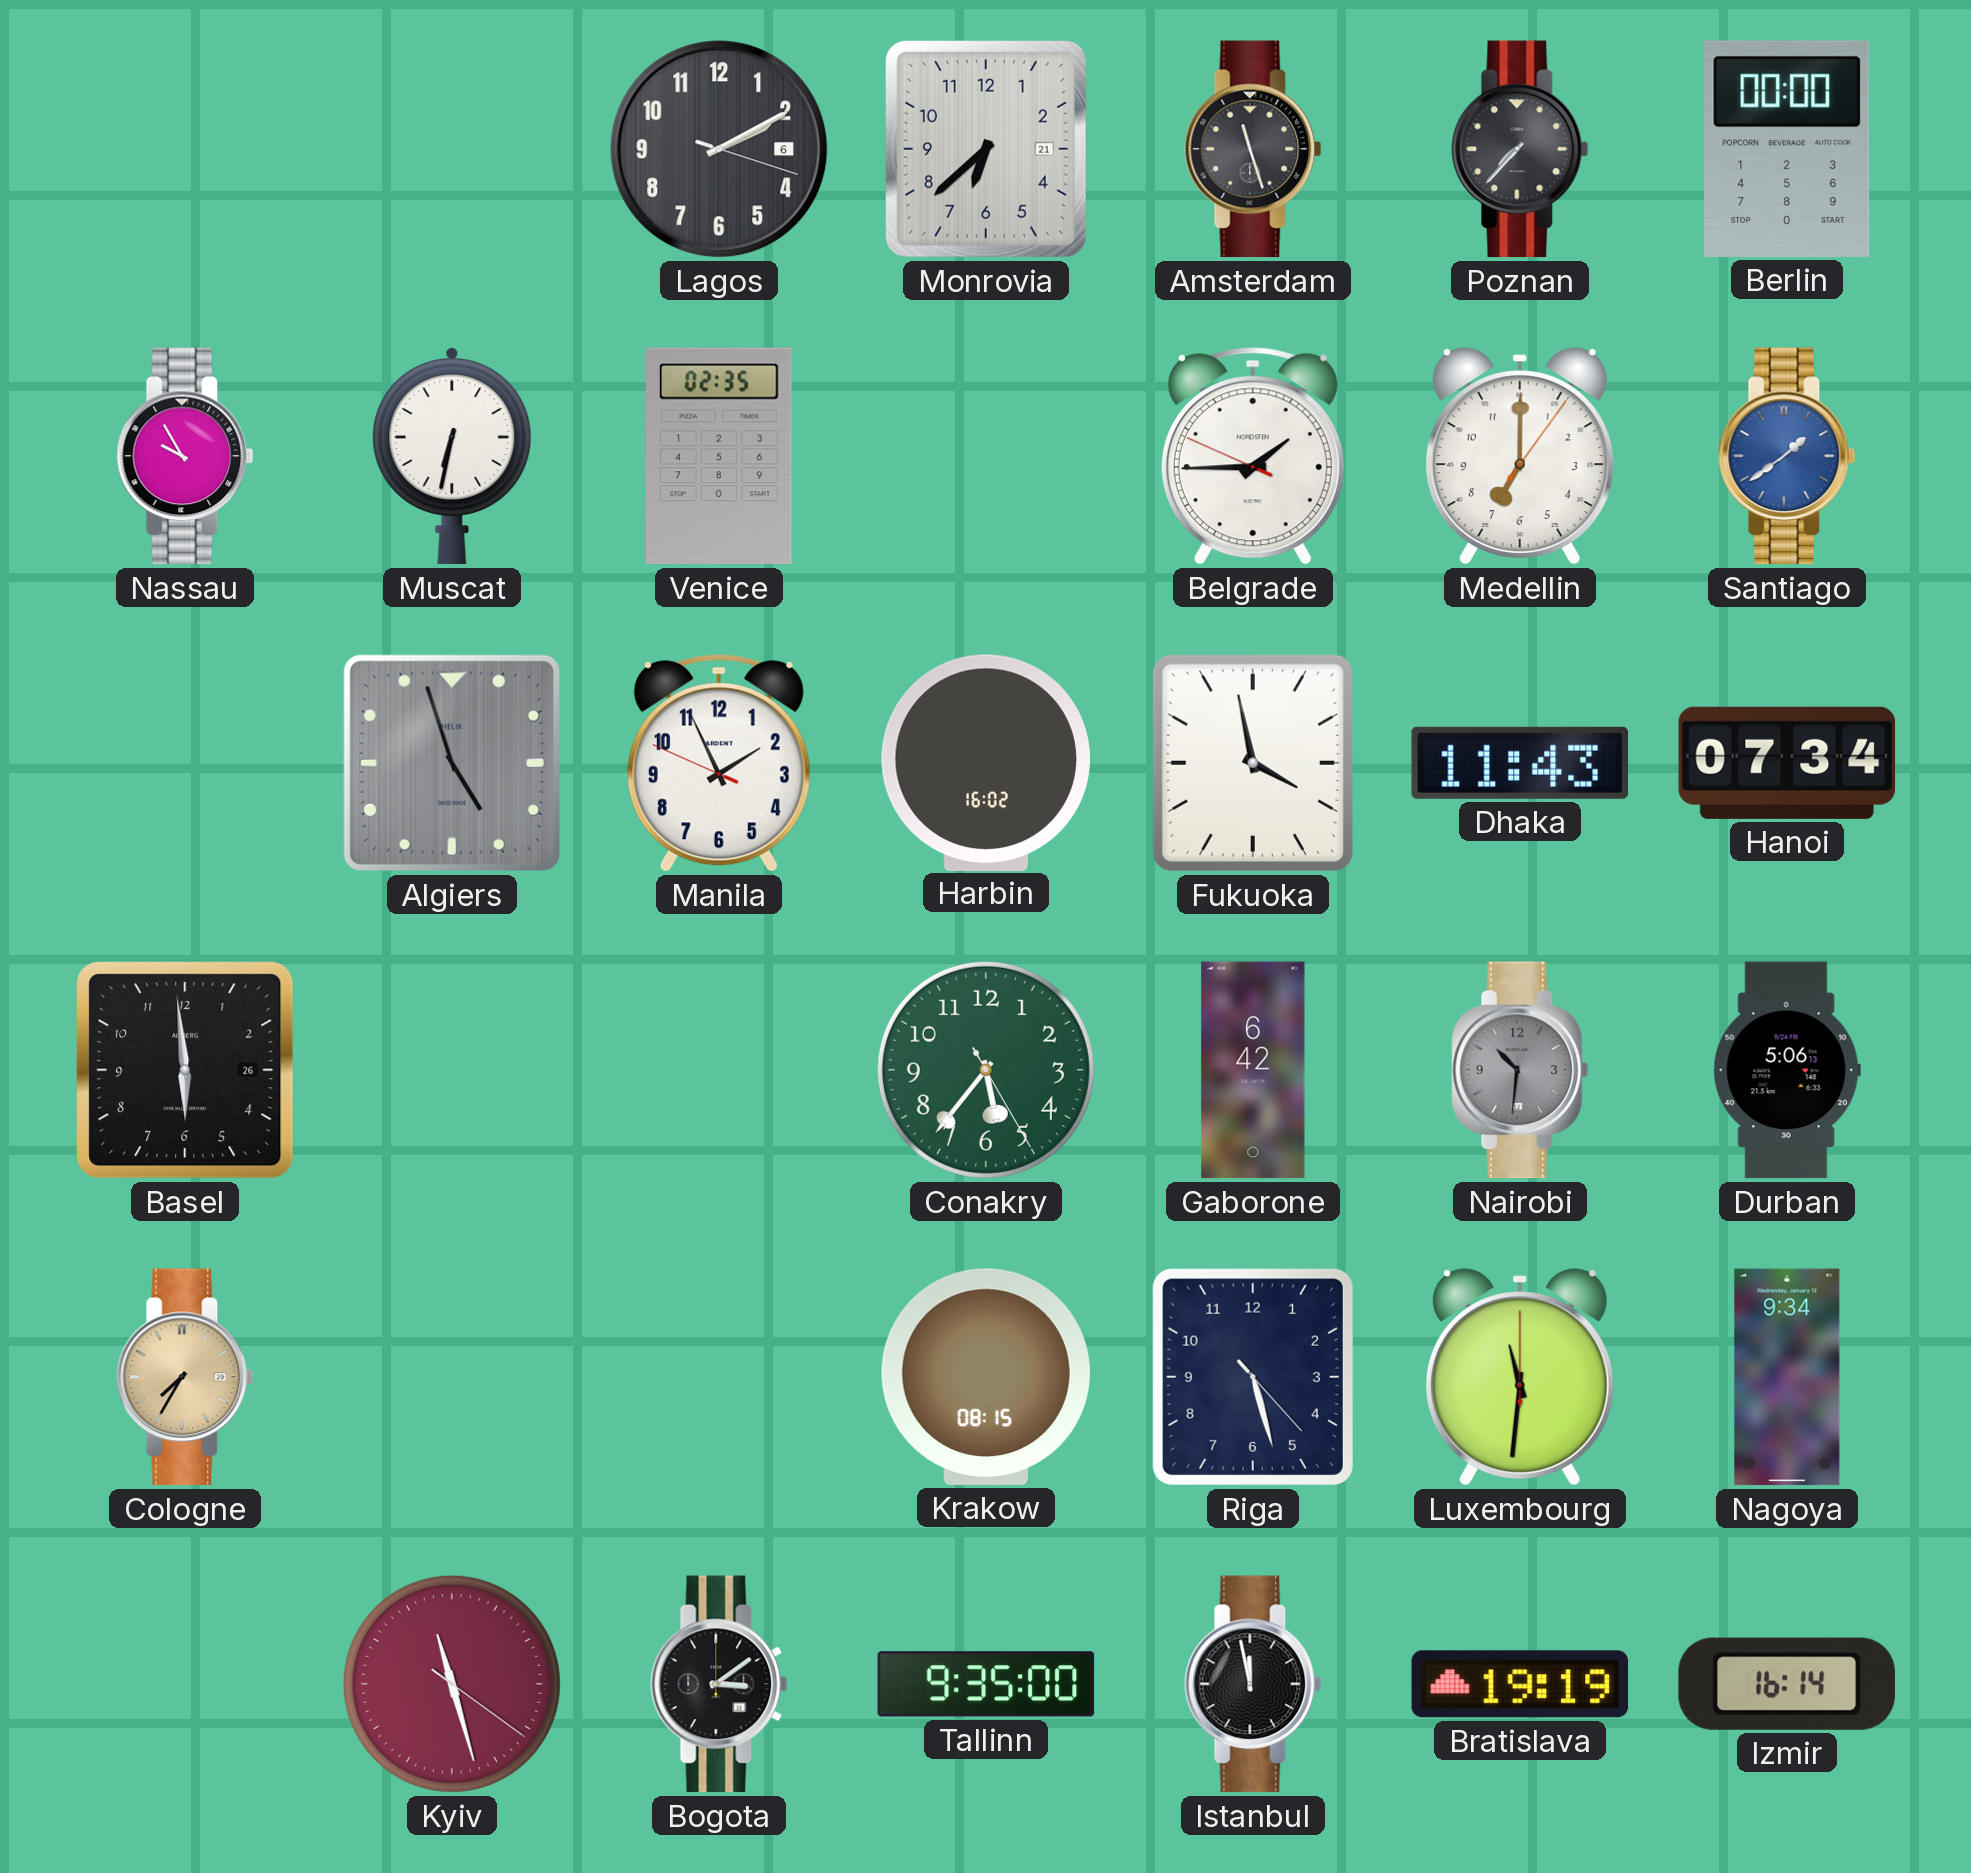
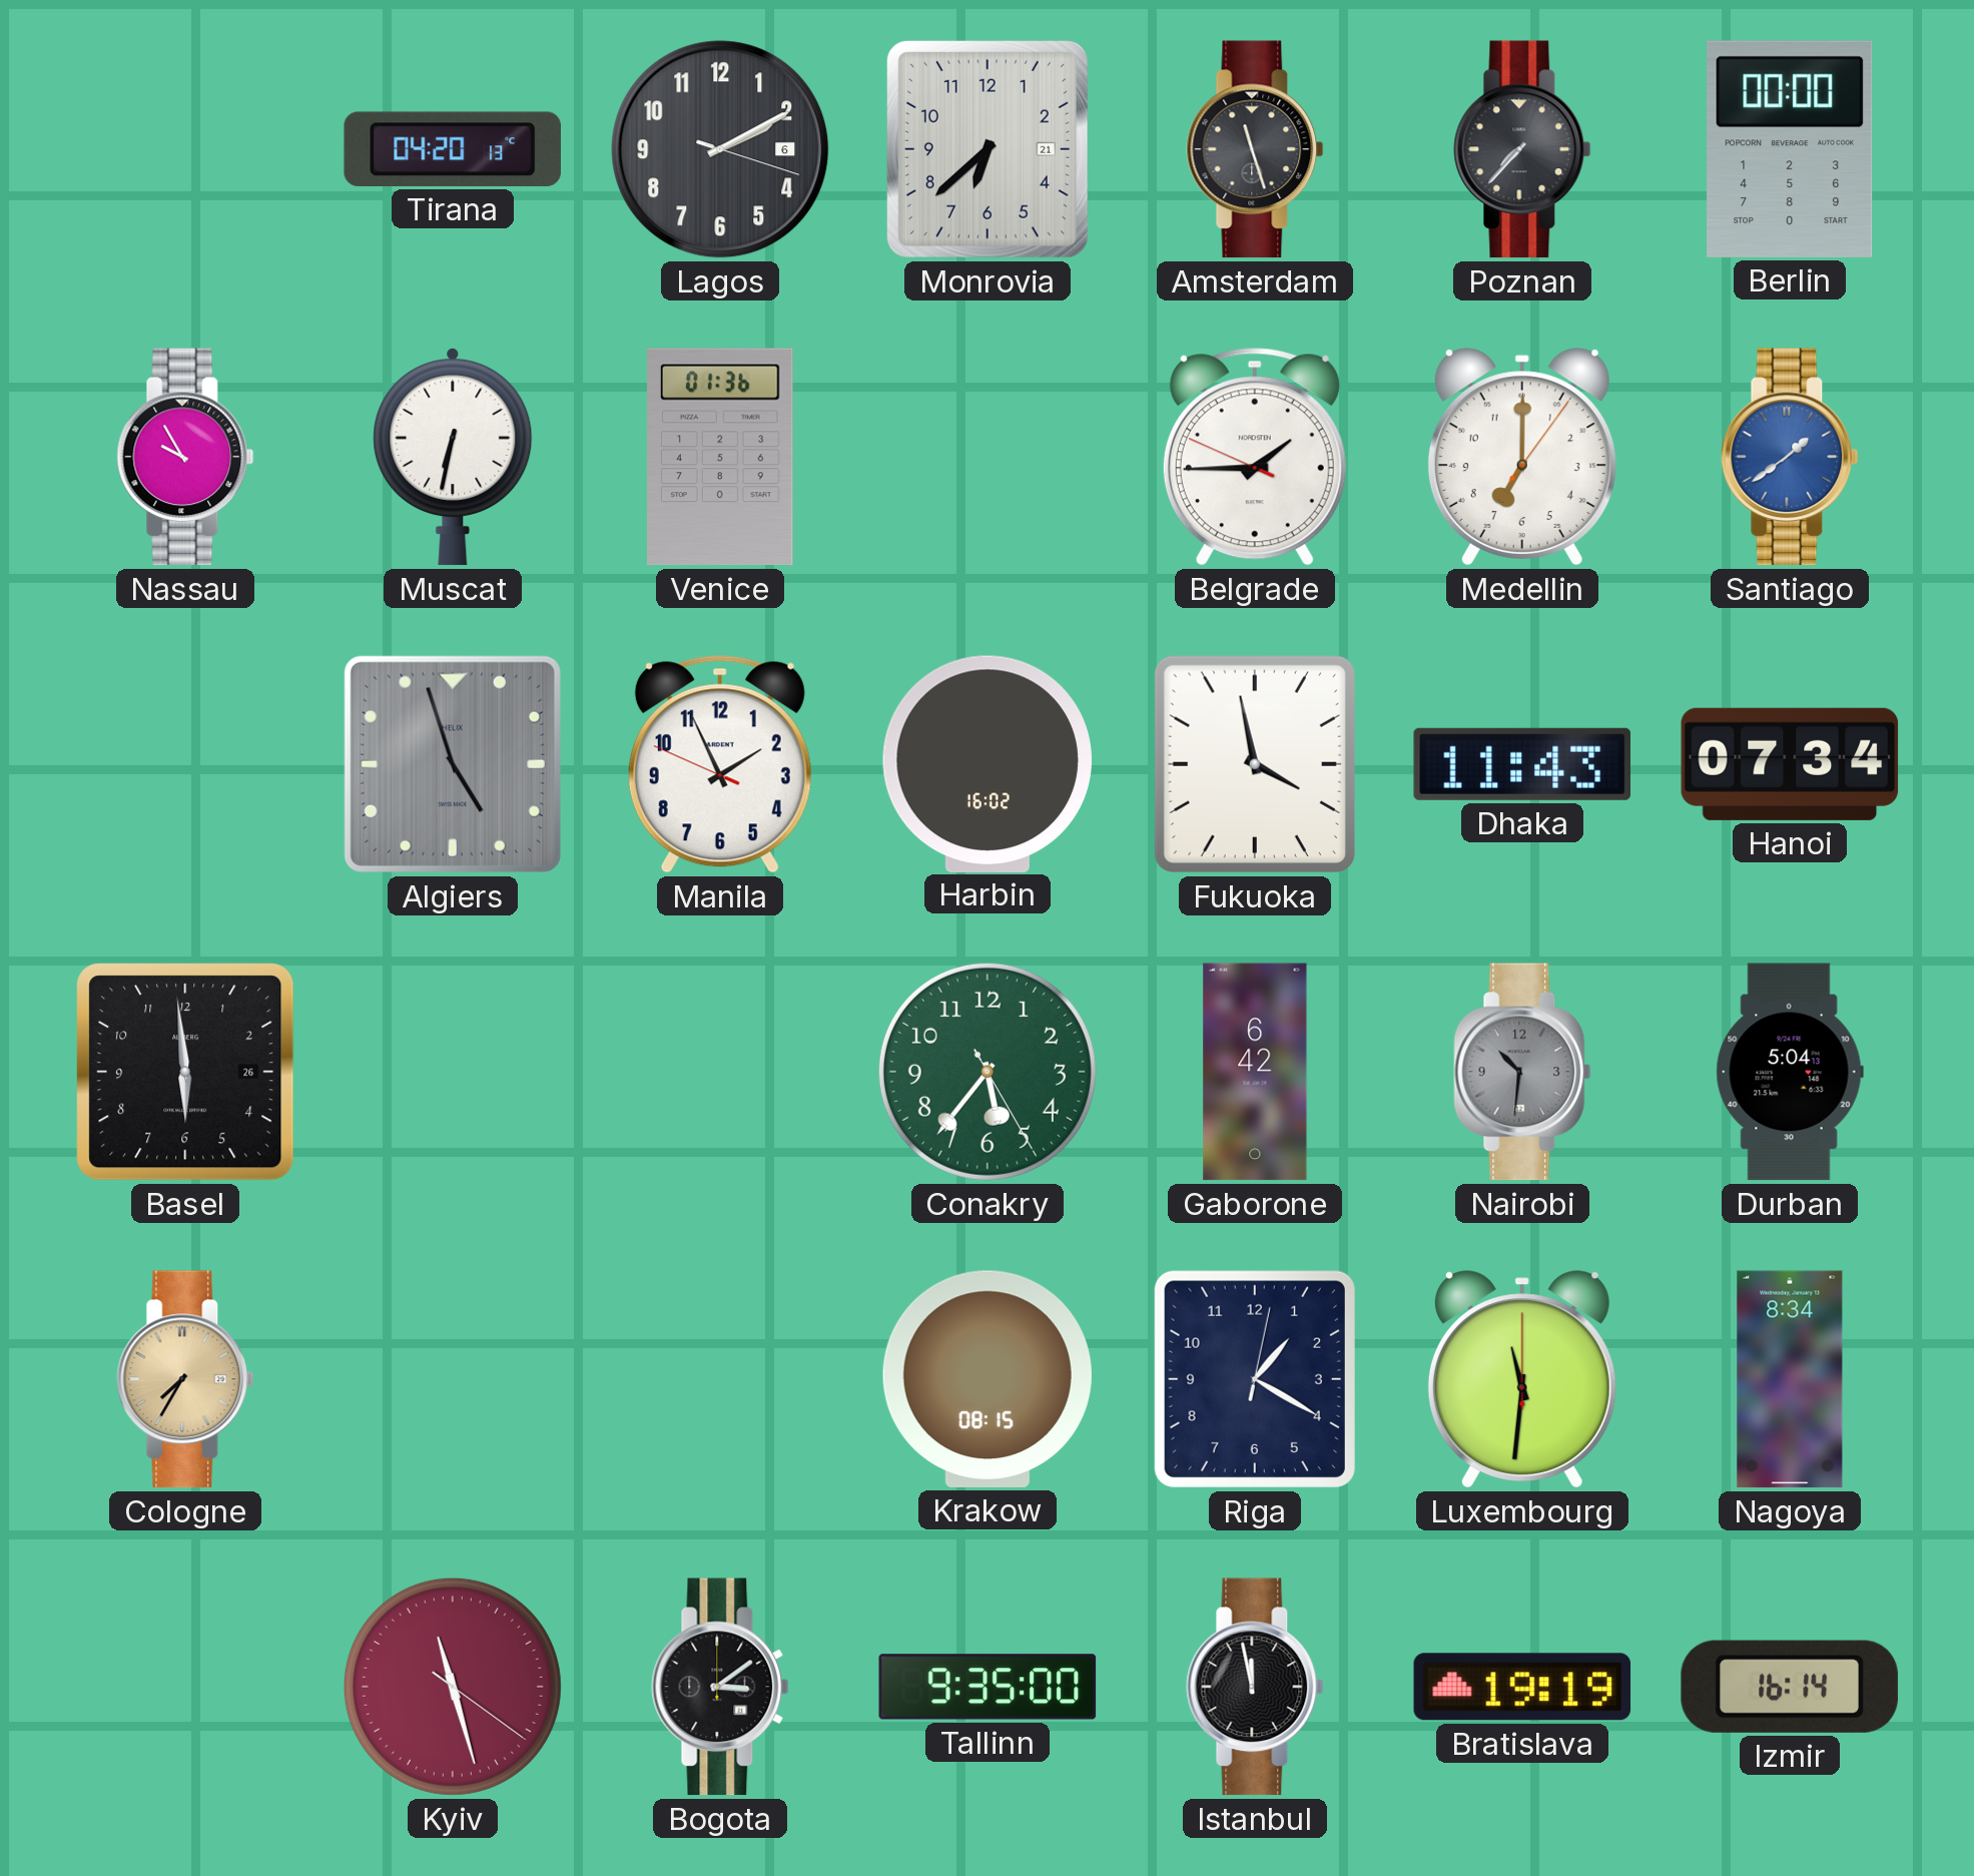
Tirana: none -> 04:20
Venice: 02:35 -> 01:36
Durban: 5:06 -> 5:04
Riga: 5:27 -> 1:20
Nagoya: 9:34 -> 8:34
